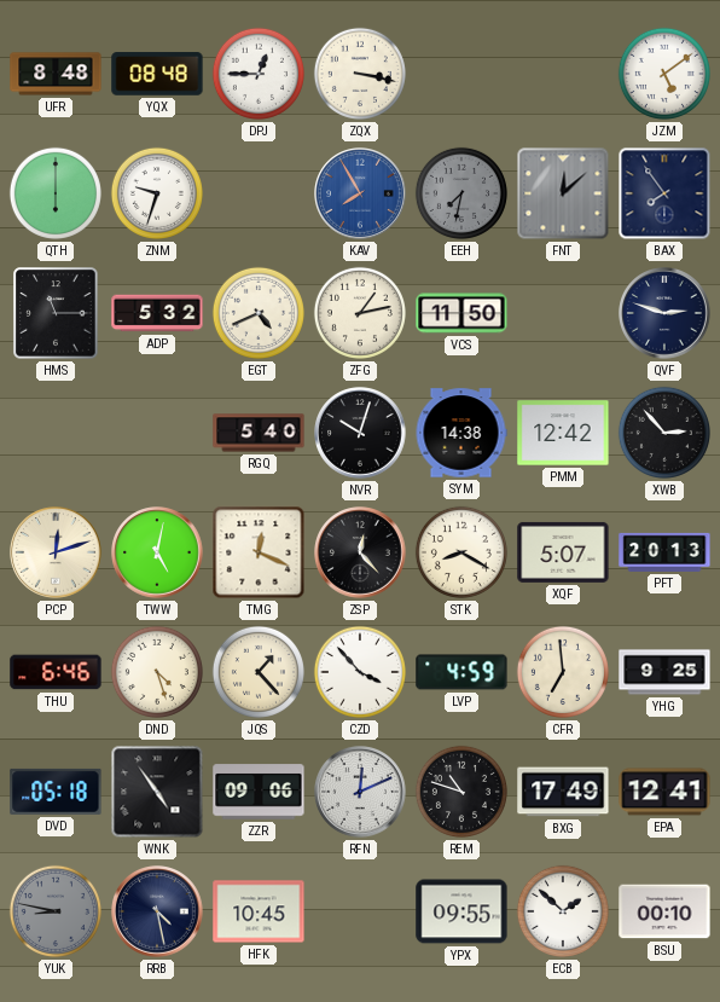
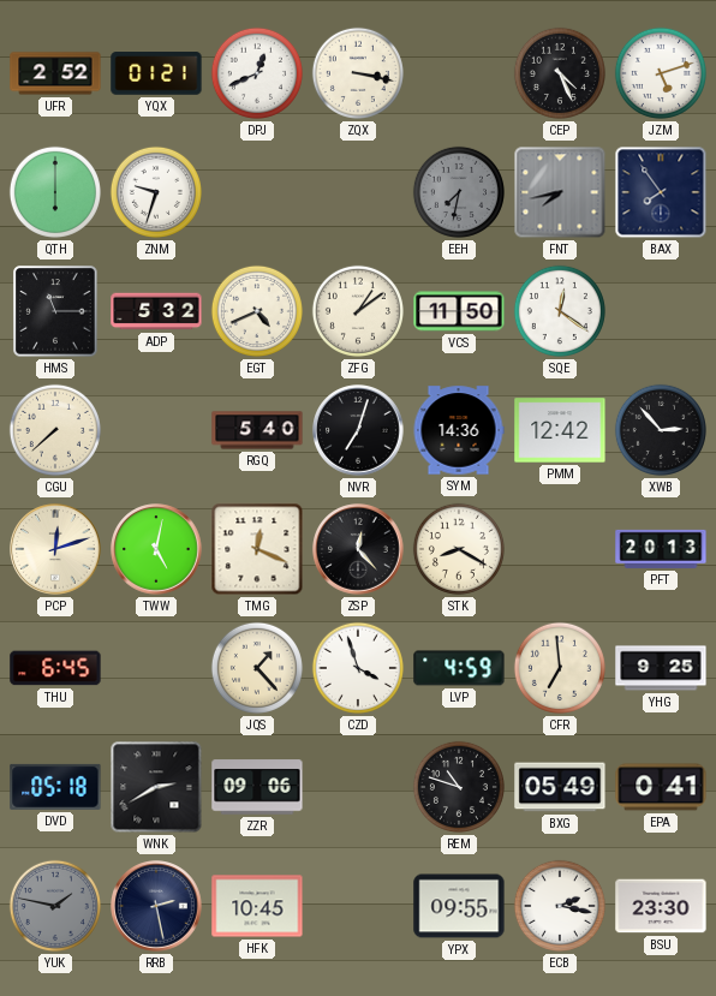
UFR: 8:48 -> 2:52
YQX: 08:48 -> 01:21
DPJ: 12:45 -> 12:41
CEP: none -> 4:26
JZM: 5:09 -> 5:12
KAV: 7:55 -> none
FNT: 12:08 -> 7:43
ZFG: 1:13 -> 1:09
SQE: none -> 12:21
QVF: 2:48 -> none
CGU: none -> 7:38
NVR: 10:03 -> 7:03
SYM: 14:38 -> 14:36
XQF: 5:07 -> none
THU: 6:46 -> 6:45
DND: 4:27 -> none
CZD: 3:53 -> 3:57
WNK: 4:54 -> 2:40
RFN: 12:11 -> none
BXG: 17:49 -> 05:49
EPA: 12:41 -> 0:41
YUK: 8:47 -> 1:47
RRB: 4:28 -> 2:28
ECB: 1:52 -> 2:17
BSU: 00:10 -> 23:30
